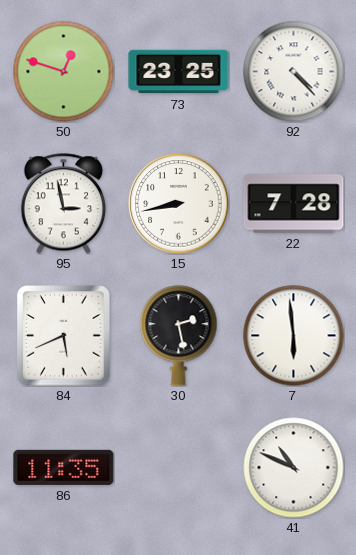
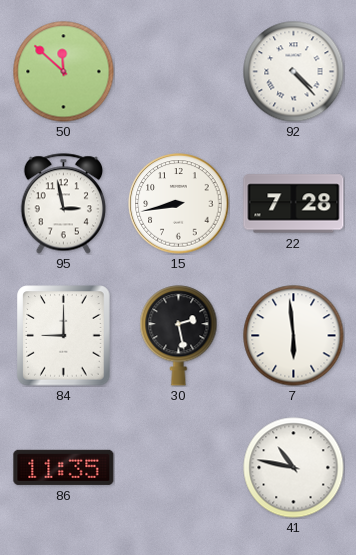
50: 12:48 -> 11:52
73: 23:25 -> none
84: 5:41 -> 9:00
41: 10:49 -> 10:47
